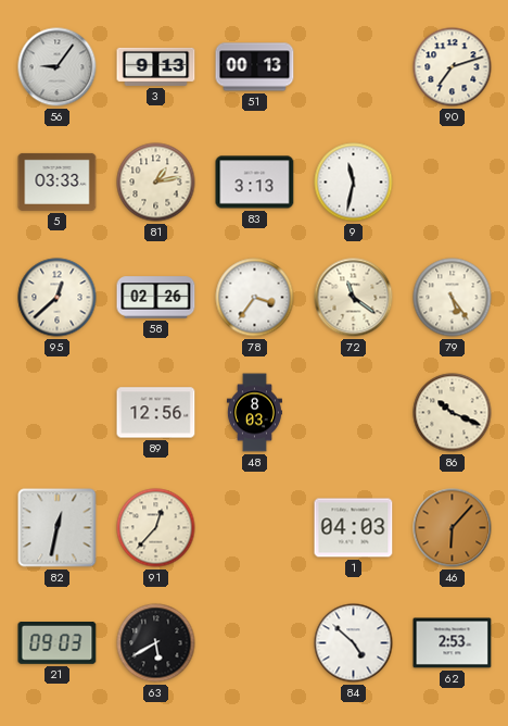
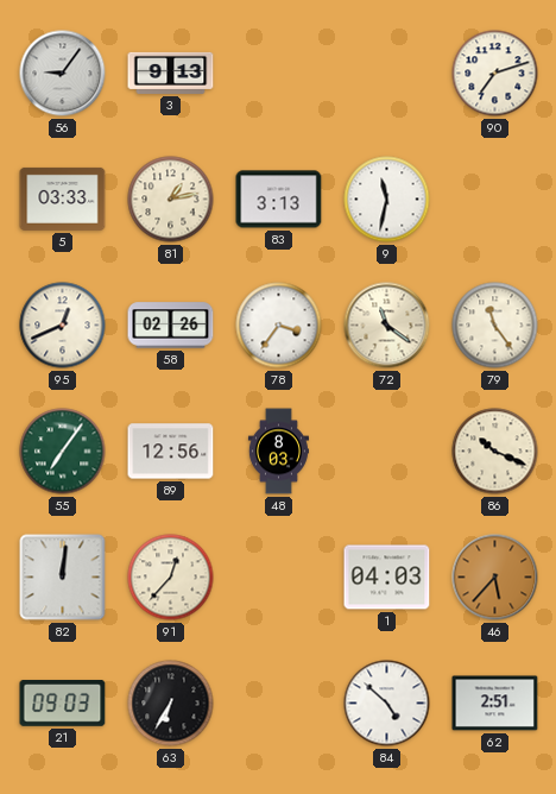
51: 00:13 -> none
95: 12:38 -> 12:41
79: 5:24 -> 11:24
55: none -> 7:06
82: 12:32 -> 12:01
46: 6:07 -> 5:37
63: 5:40 -> 6:35
62: 2:53 -> 2:51
